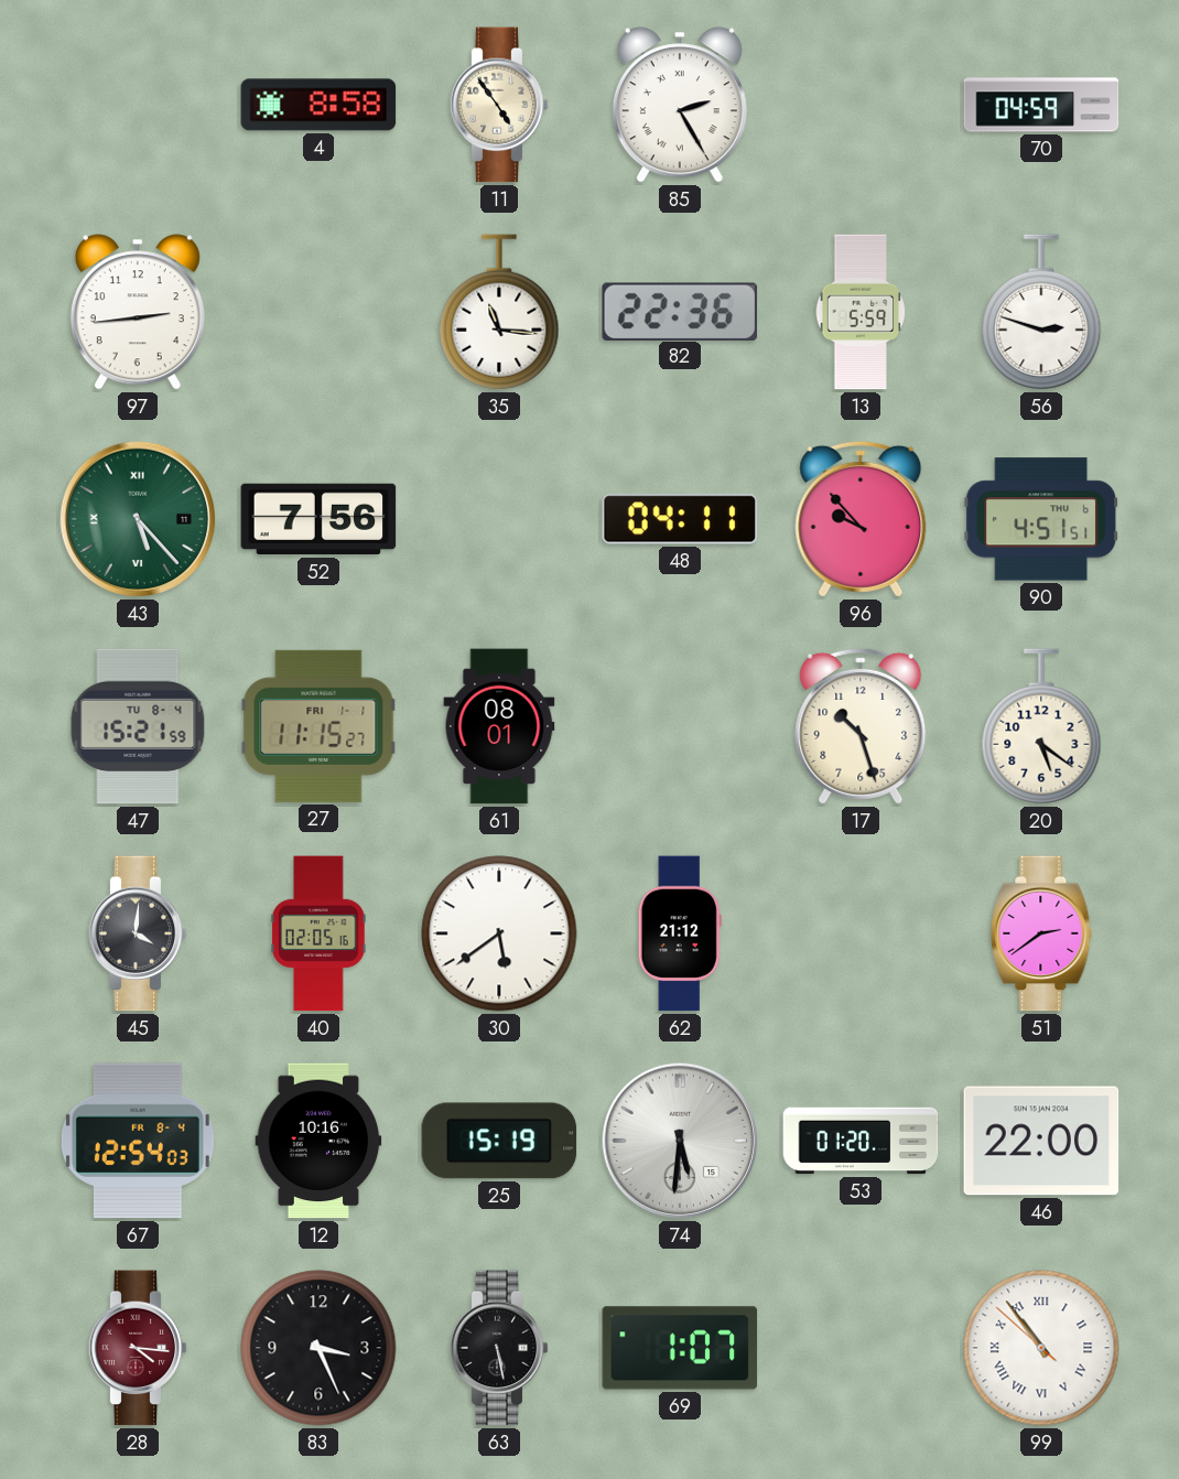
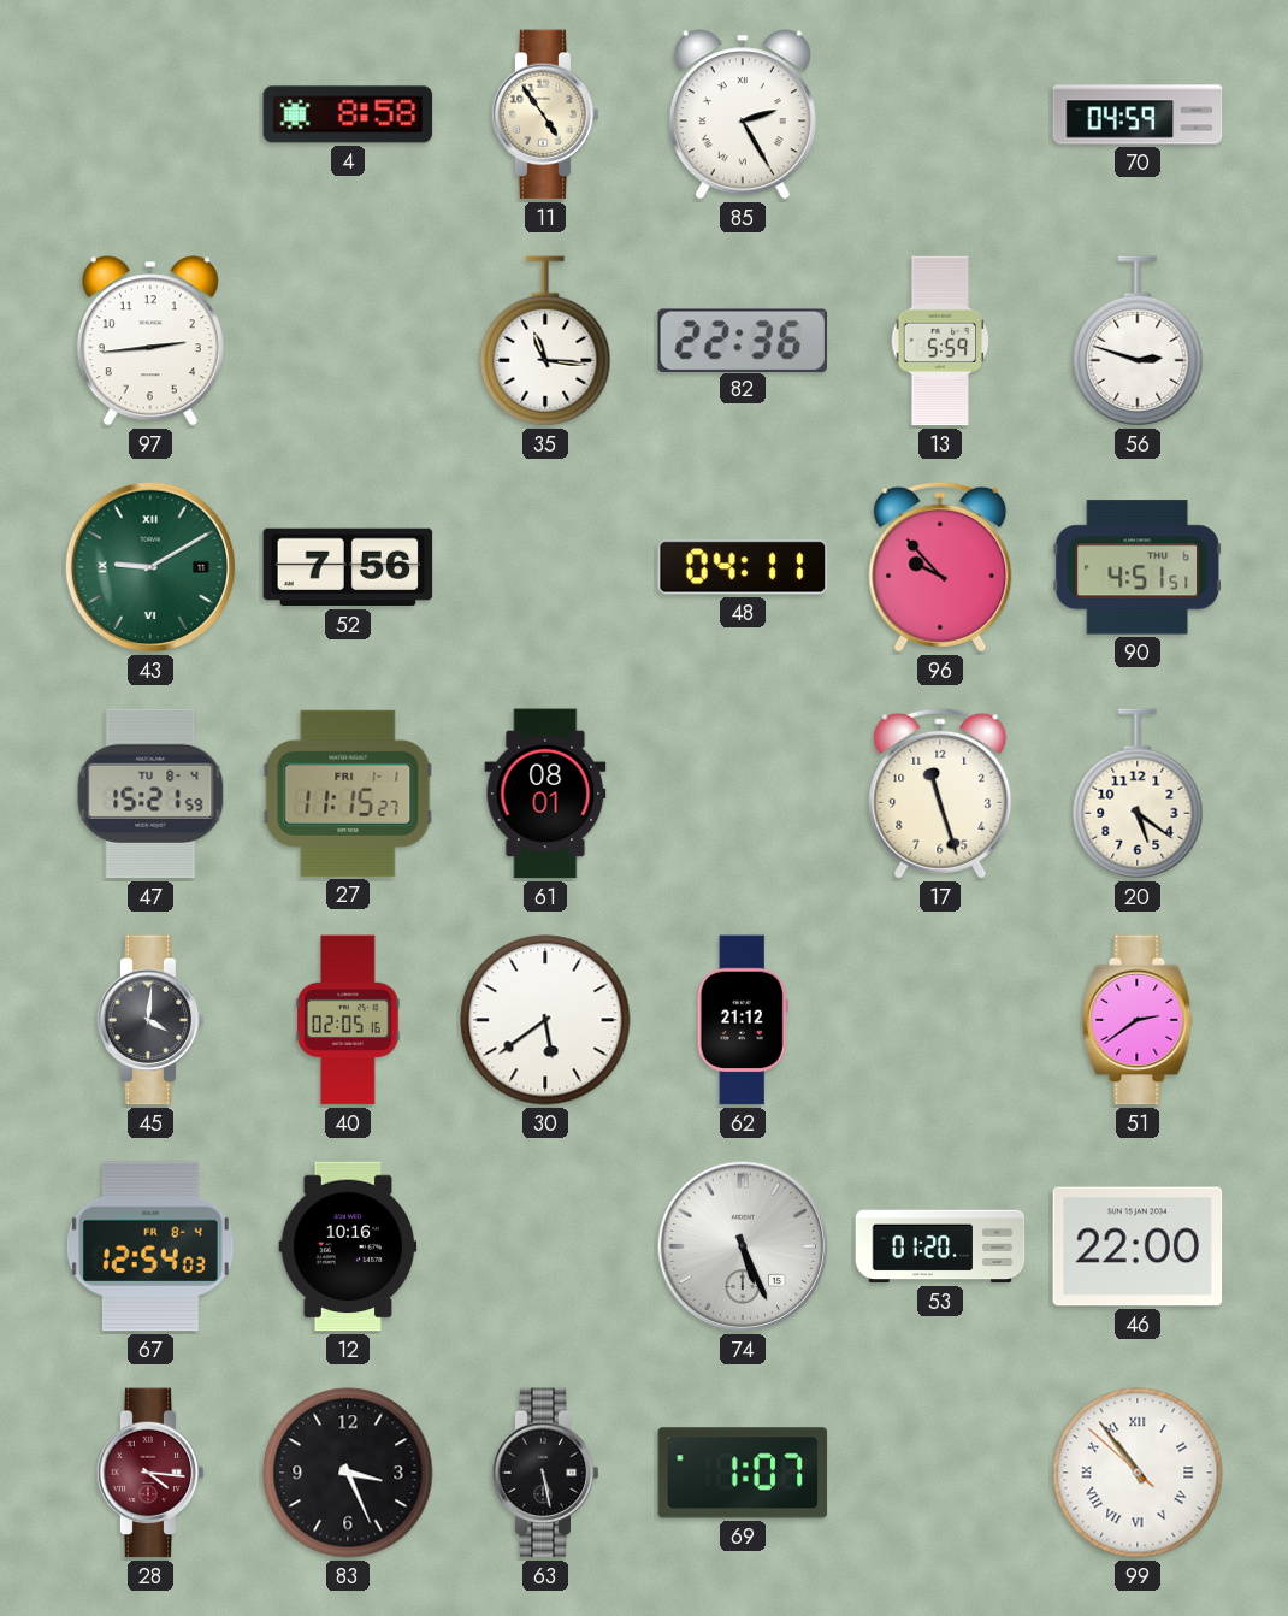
43: 5:23 -> 9:10
17: 10:27 -> 11:27
25: 15:19 -> none
74: 5:31 -> 5:26
